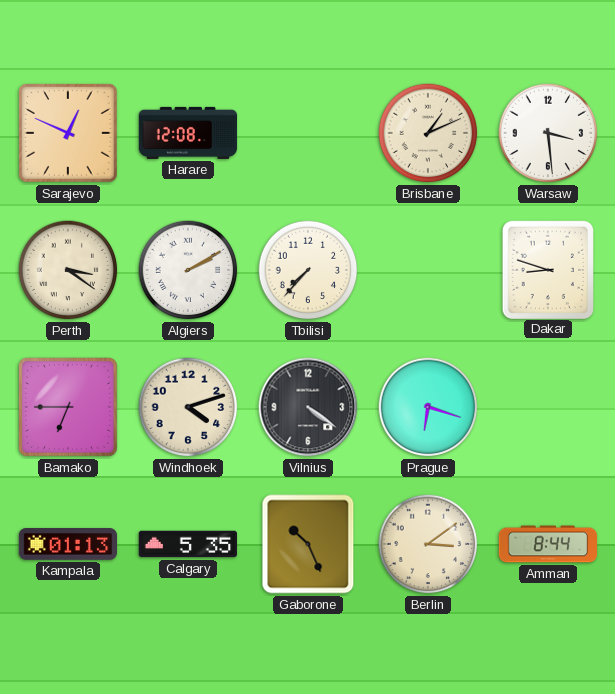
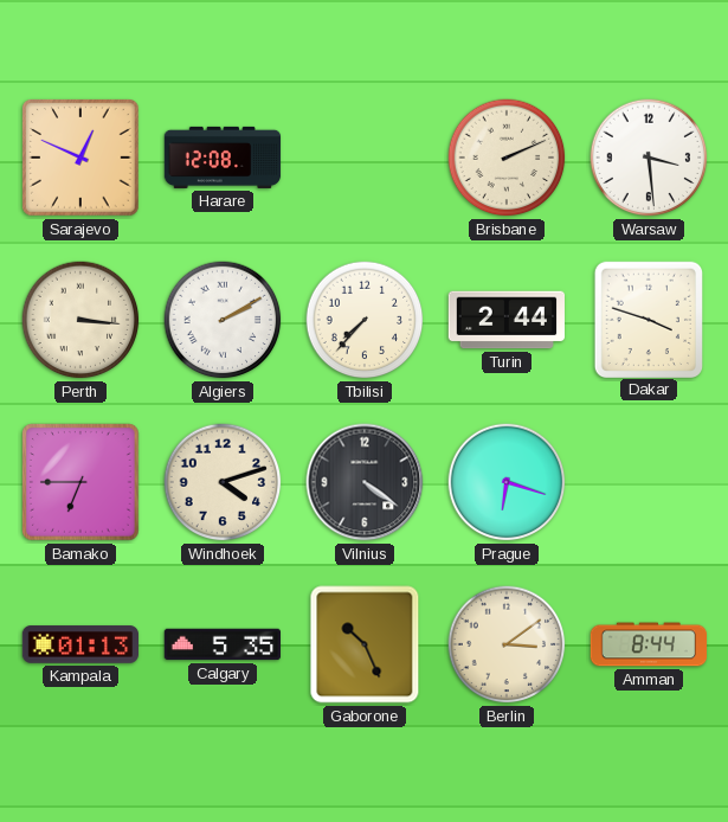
Brisbane: 1:11 -> 2:11
Perth: 3:21 -> 3:16
Turin: none -> 2:44
Dakar: 8:48 -> 3:48
